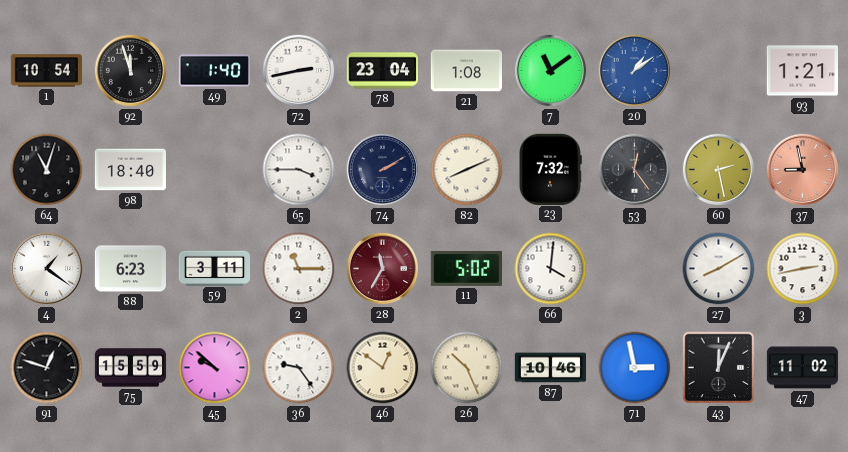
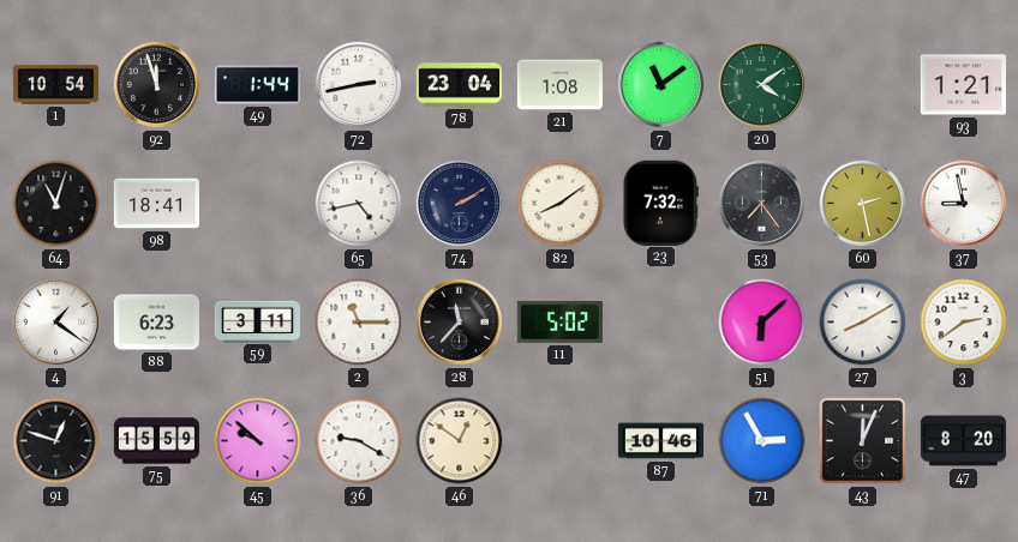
49: 1:40 -> 1:44
20: 1:09 -> 4:09
20 dial: blue -> green
98: 18:40 -> 18:41
65: 3:45 -> 4:43
82: 8:11 -> 8:09
53: 12:24 -> 7:24
37 dial: salmon -> white
28: 11:35 -> 11:37
28 dial: burgundy -> black
66: 4:01 -> none
51: none -> 6:08
3: 2:43 -> 2:39
36: 9:24 -> 9:20
26: 10:26 -> none
71: 2:58 -> 2:55
47: 11:02 -> 8:20
